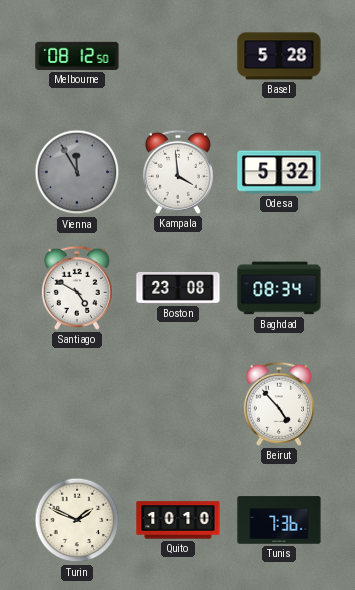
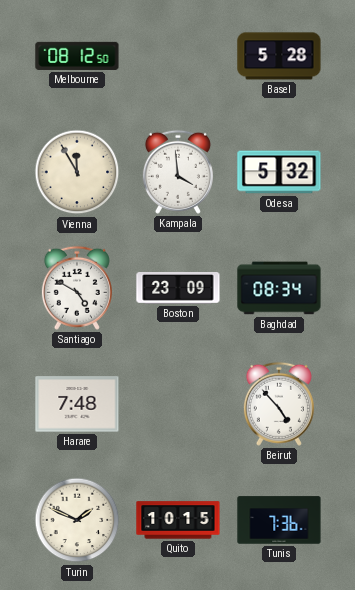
Vienna dial: grey -> cream
Boston: 23:08 -> 23:09
Harare: none -> 7:48
Quito: 10:10 -> 10:15
